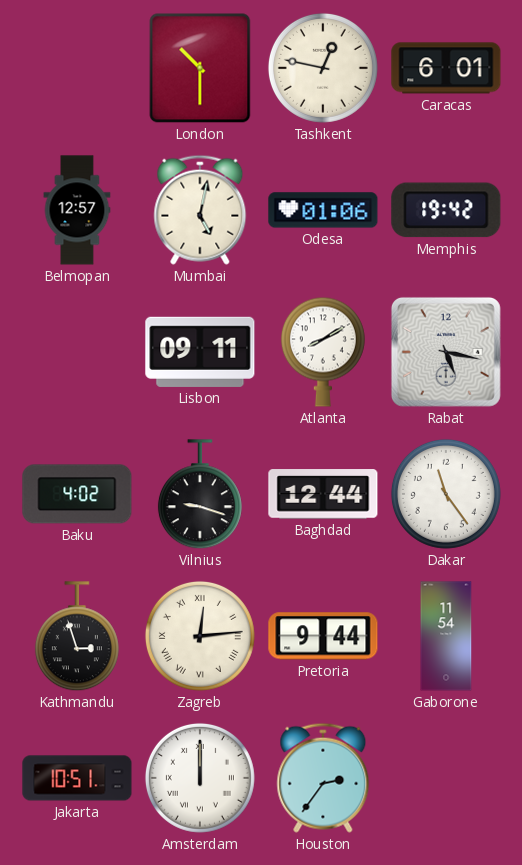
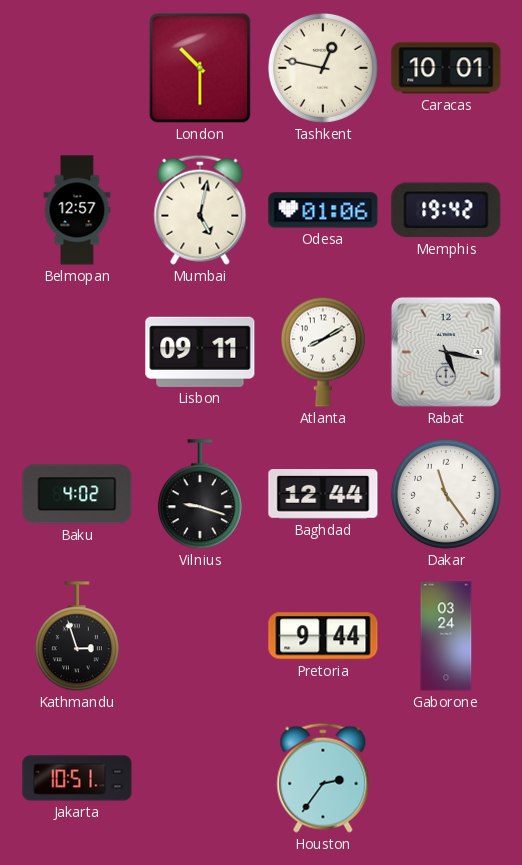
Caracas: 6:01 -> 10:01
Zagreb: 12:14 -> none
Gaborone: 11:54 -> 03:24
Amsterdam: 12:00 -> none
